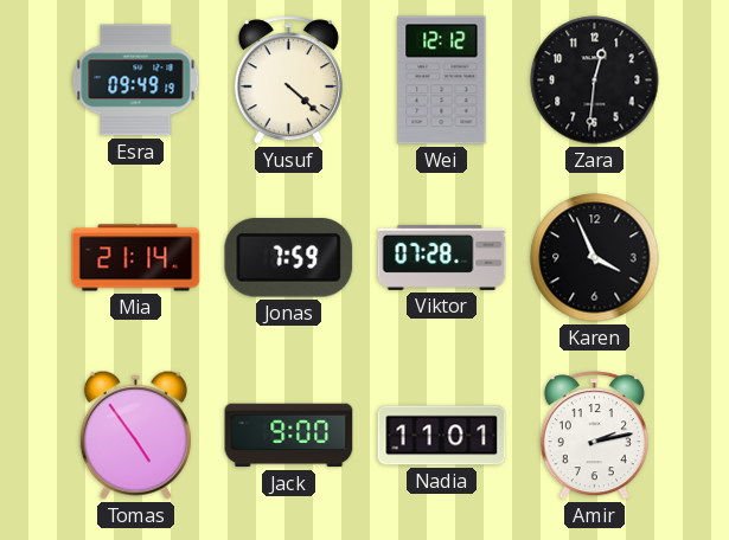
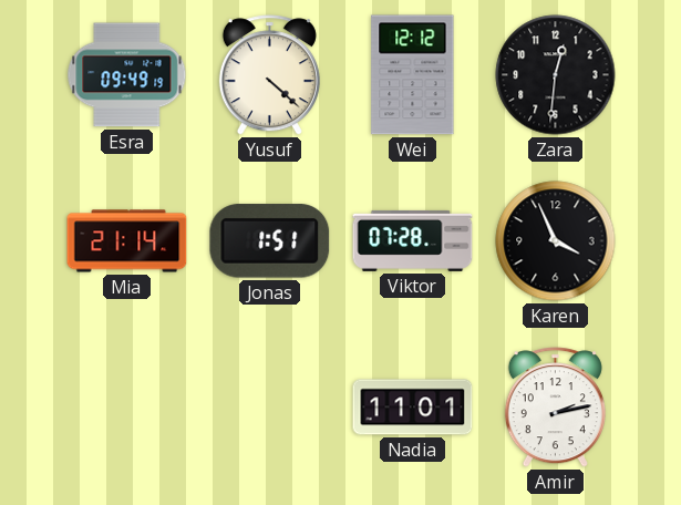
Jonas: 7:59 -> 1:51
Tomas: 4:54 -> none
Jack: 9:00 -> none
